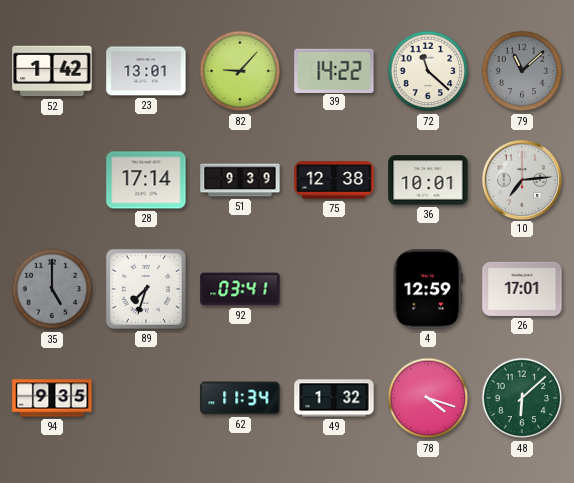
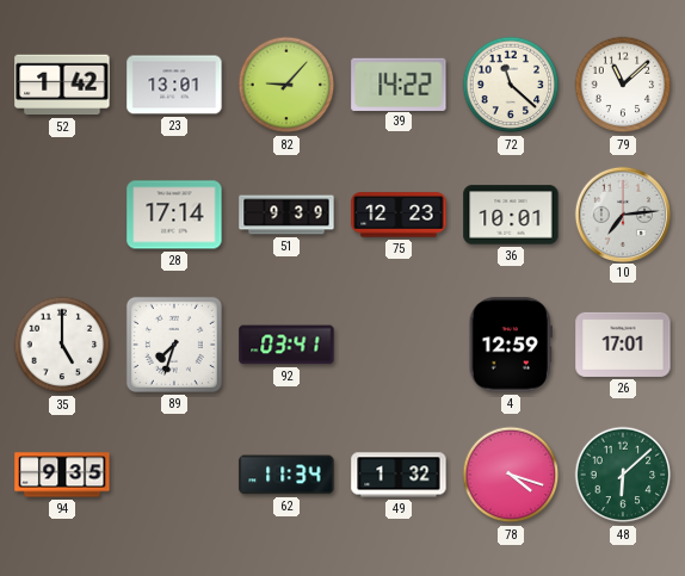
79 dial: grey -> white
75: 12:38 -> 12:23
35 dial: grey -> white
